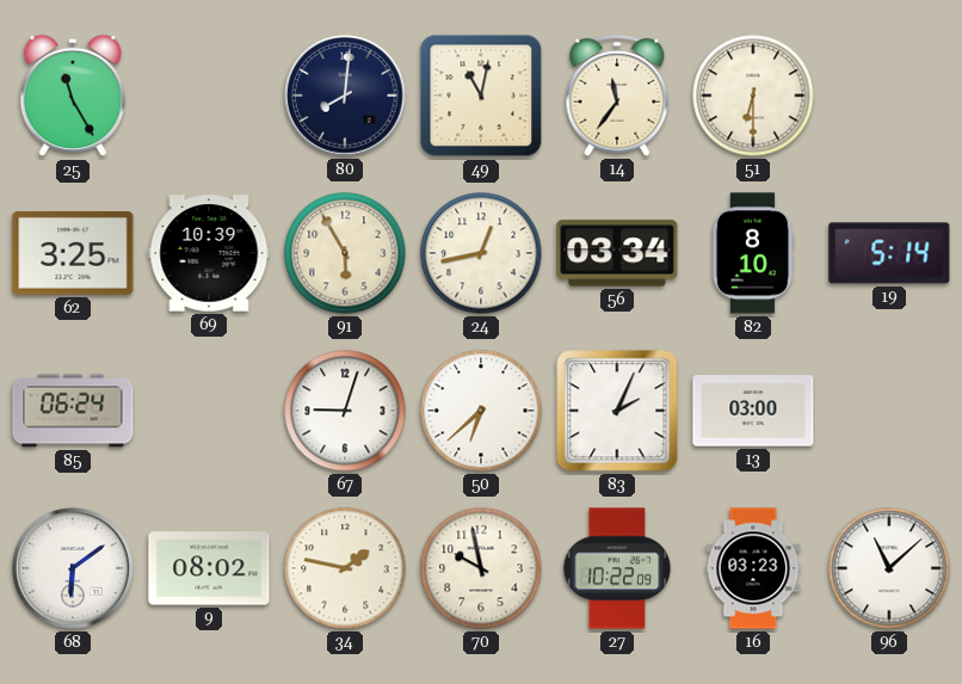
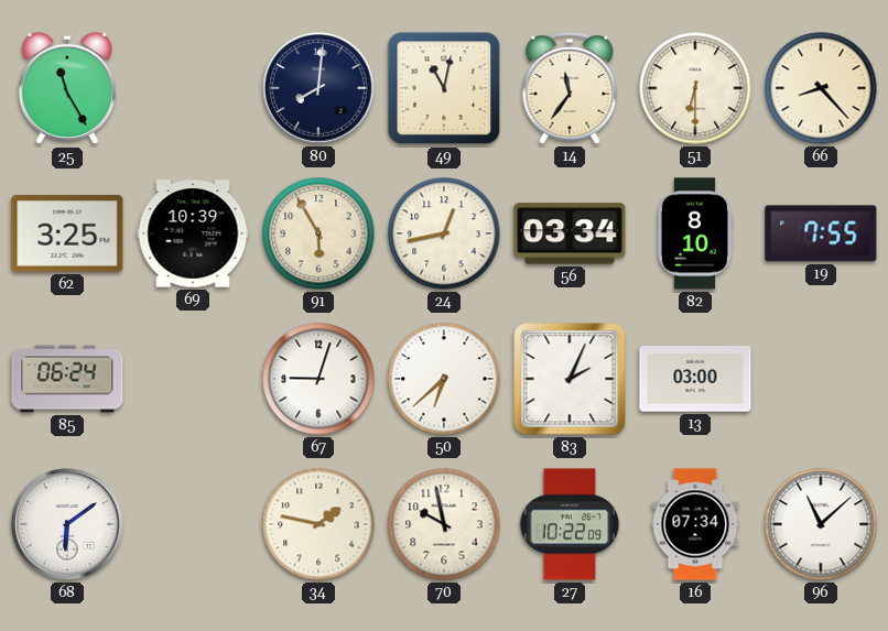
66: none -> 8:23
19: 5:14 -> 7:55
9: 08:02 -> none
16: 03:23 -> 07:34
